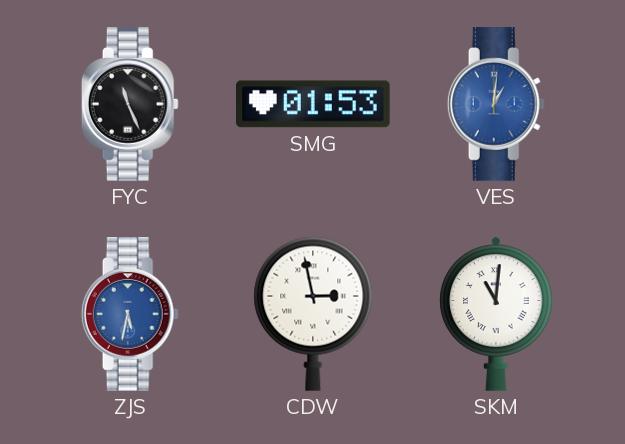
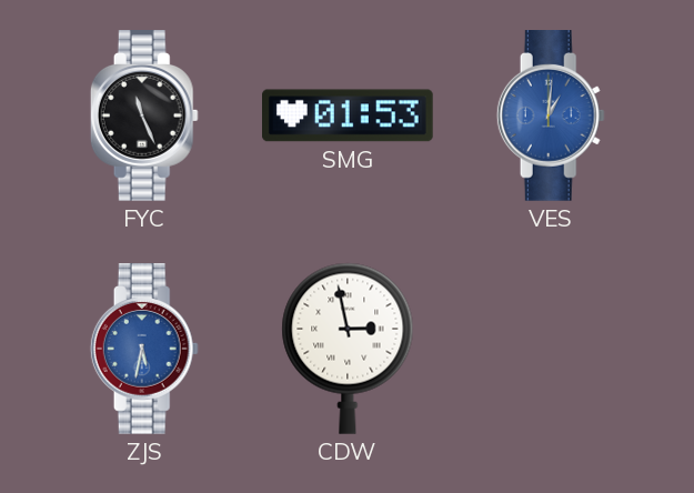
SKM: 11:01 -> none
